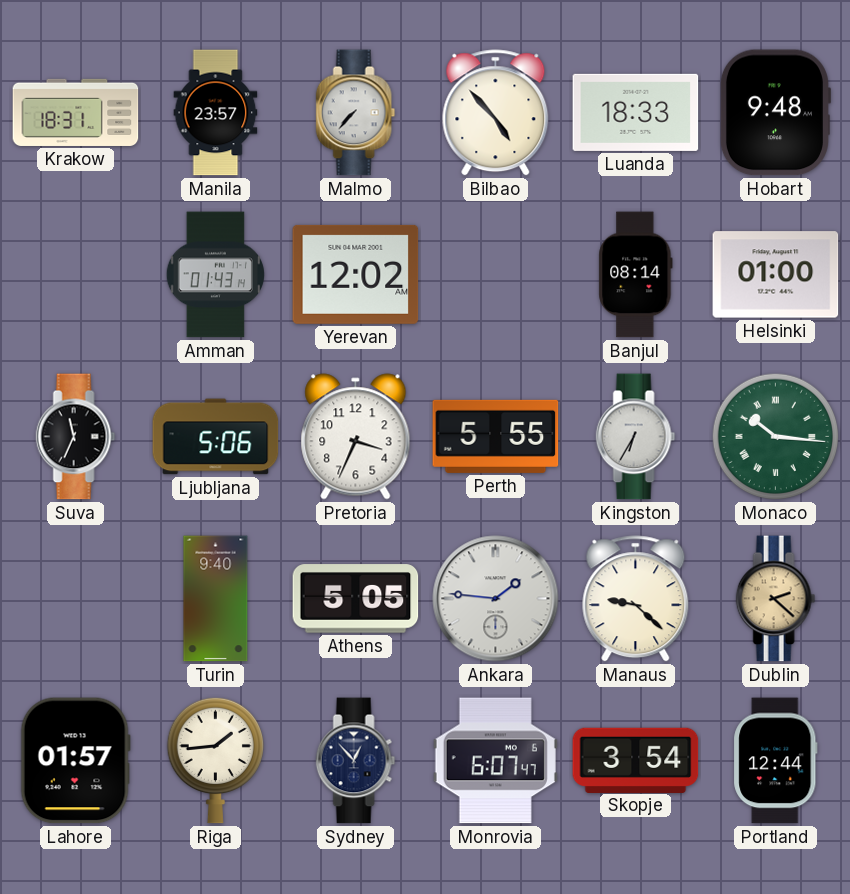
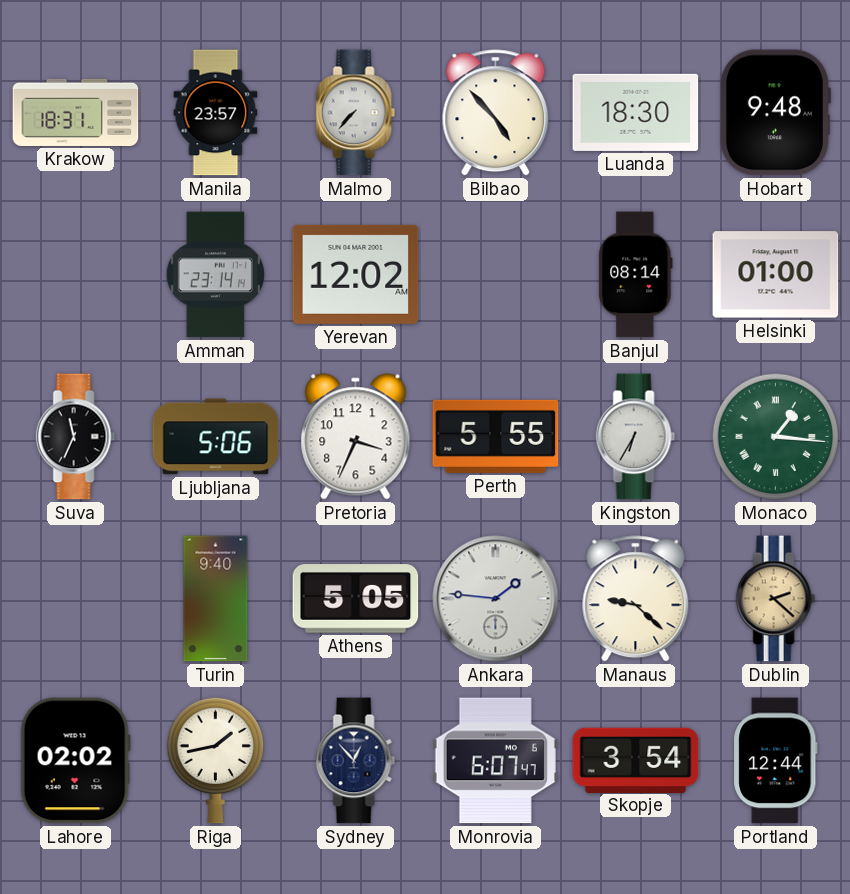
Luanda: 18:33 -> 18:30
Amman: 01:43 -> 23:14
Monaco: 10:16 -> 1:16
Lahore: 01:57 -> 02:02
Riga: 1:44 -> 1:43
